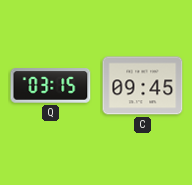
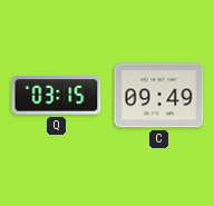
C: 09:45 -> 09:49
